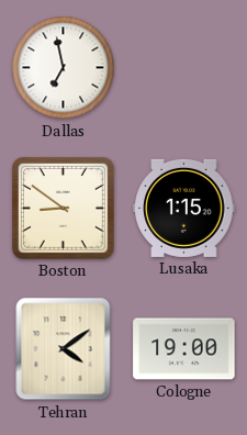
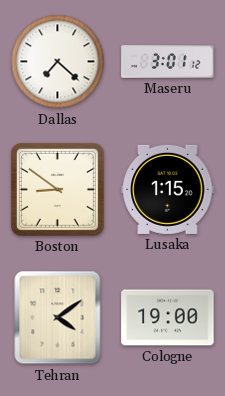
Dallas: 6:58 -> 7:22
Maseru: none -> 3:01
